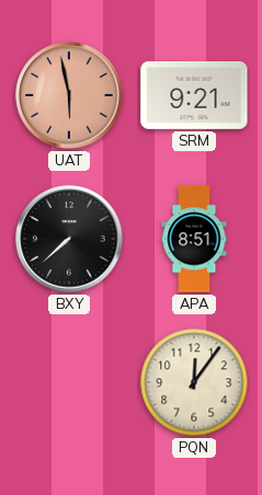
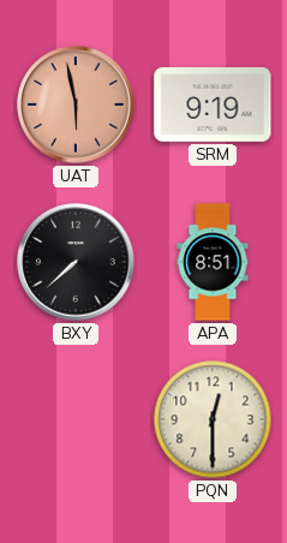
SRM: 9:21 -> 9:19
PQN: 12:06 -> 12:30
